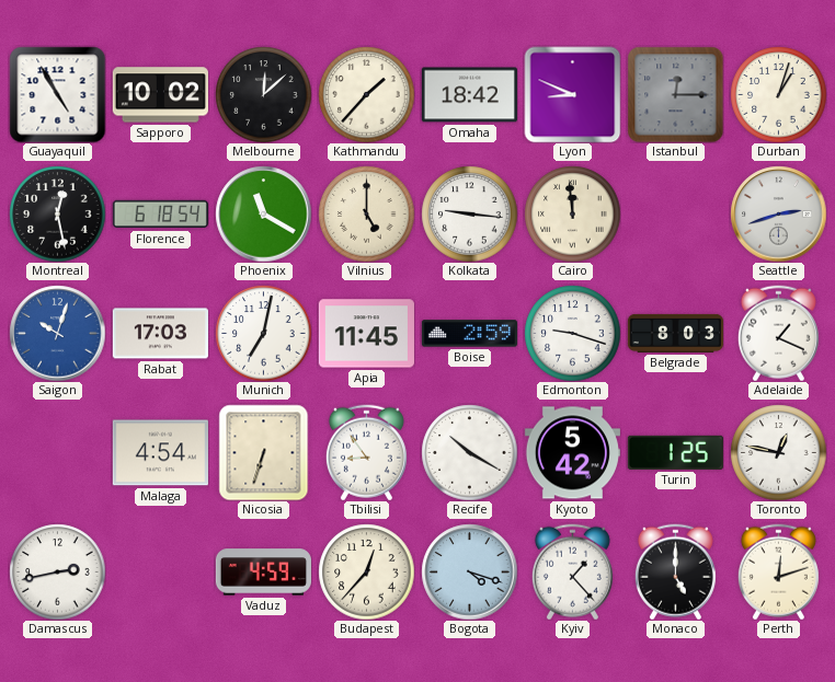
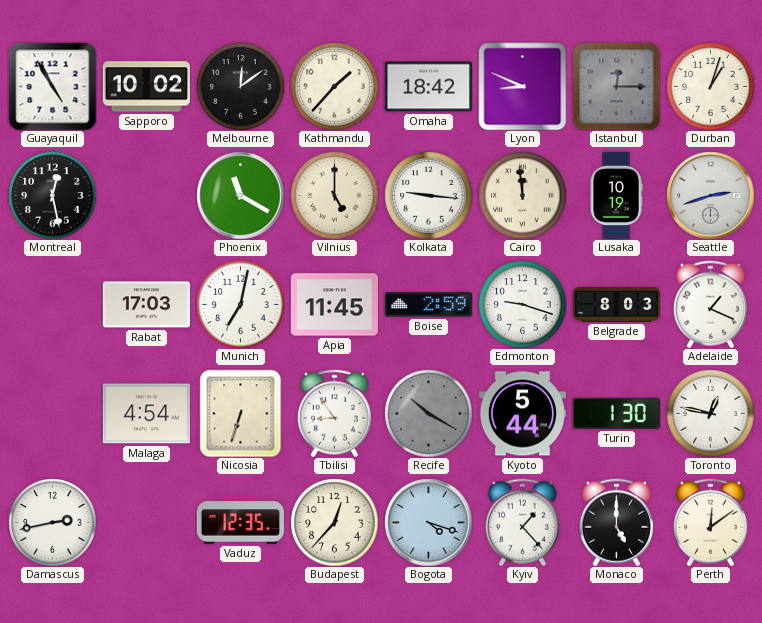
Melbourne: 12:08 -> 12:09
Florence: 6:18 -> none
Lusaka: none -> 10:19
Saigon: 10:03 -> none
Recife dial: white -> grey
Kyoto: 5:42 -> 5:44
Turin: 1:25 -> 1:30
Vaduz: 4:59 -> 12:35
Perth: 12:12 -> 12:09
